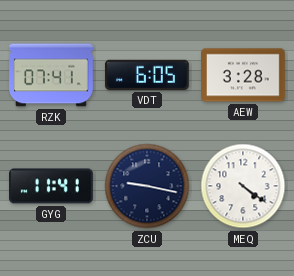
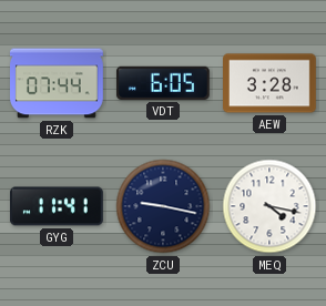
RZK: 07:41 -> 07:44
MEQ: 4:21 -> 4:17
